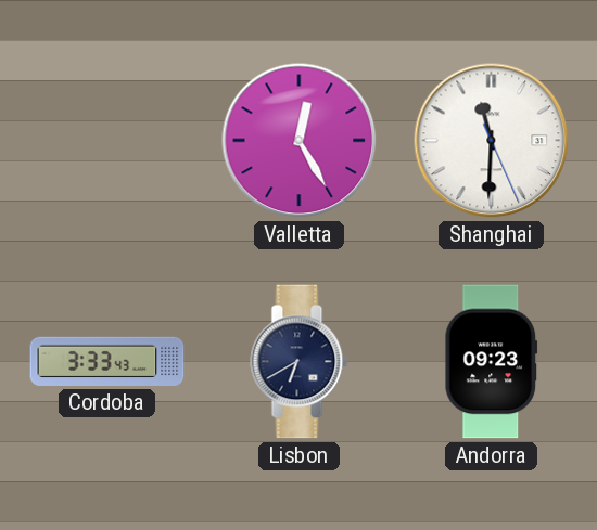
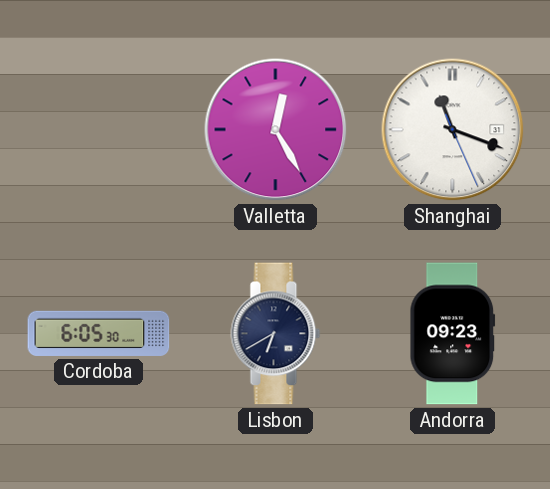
Shanghai: 11:30 -> 11:18
Cordoba: 3:33 -> 6:05
